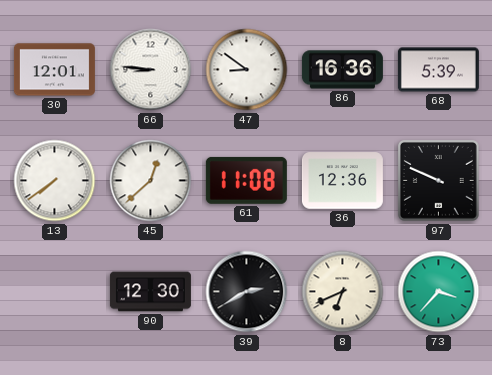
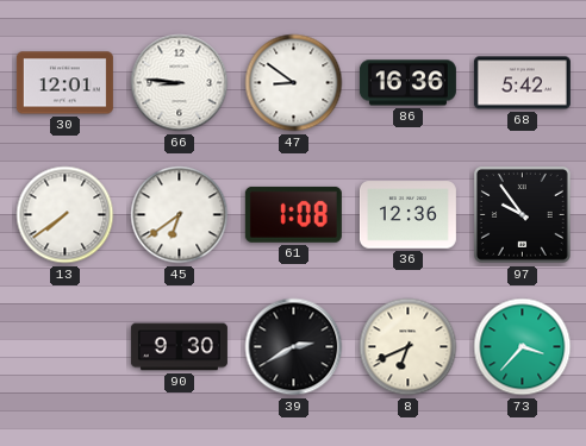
68: 5:39 -> 5:42
45: 12:38 -> 6:39
61: 11:08 -> 1:08
97: 9:49 -> 9:54
90: 12:30 -> 9:30
